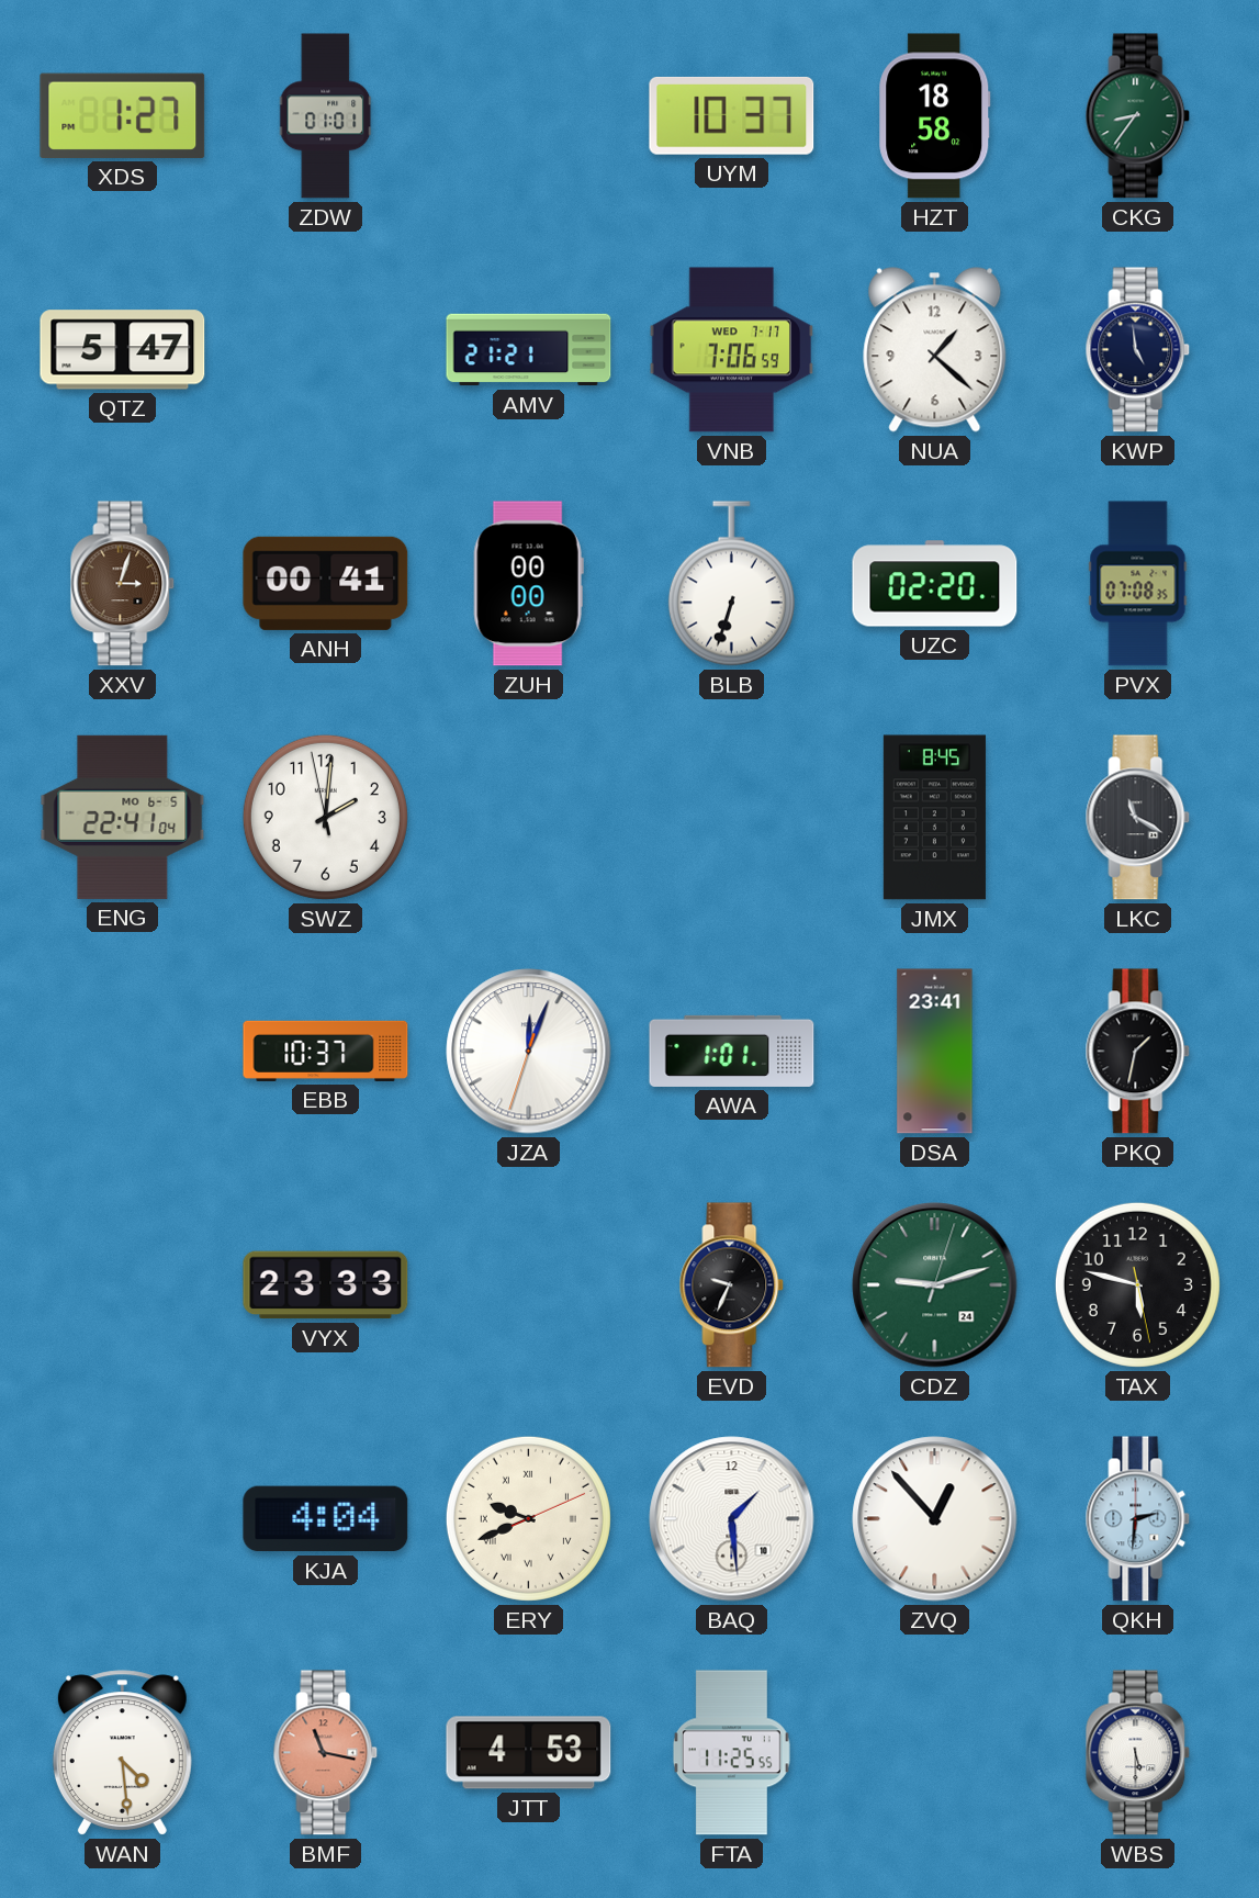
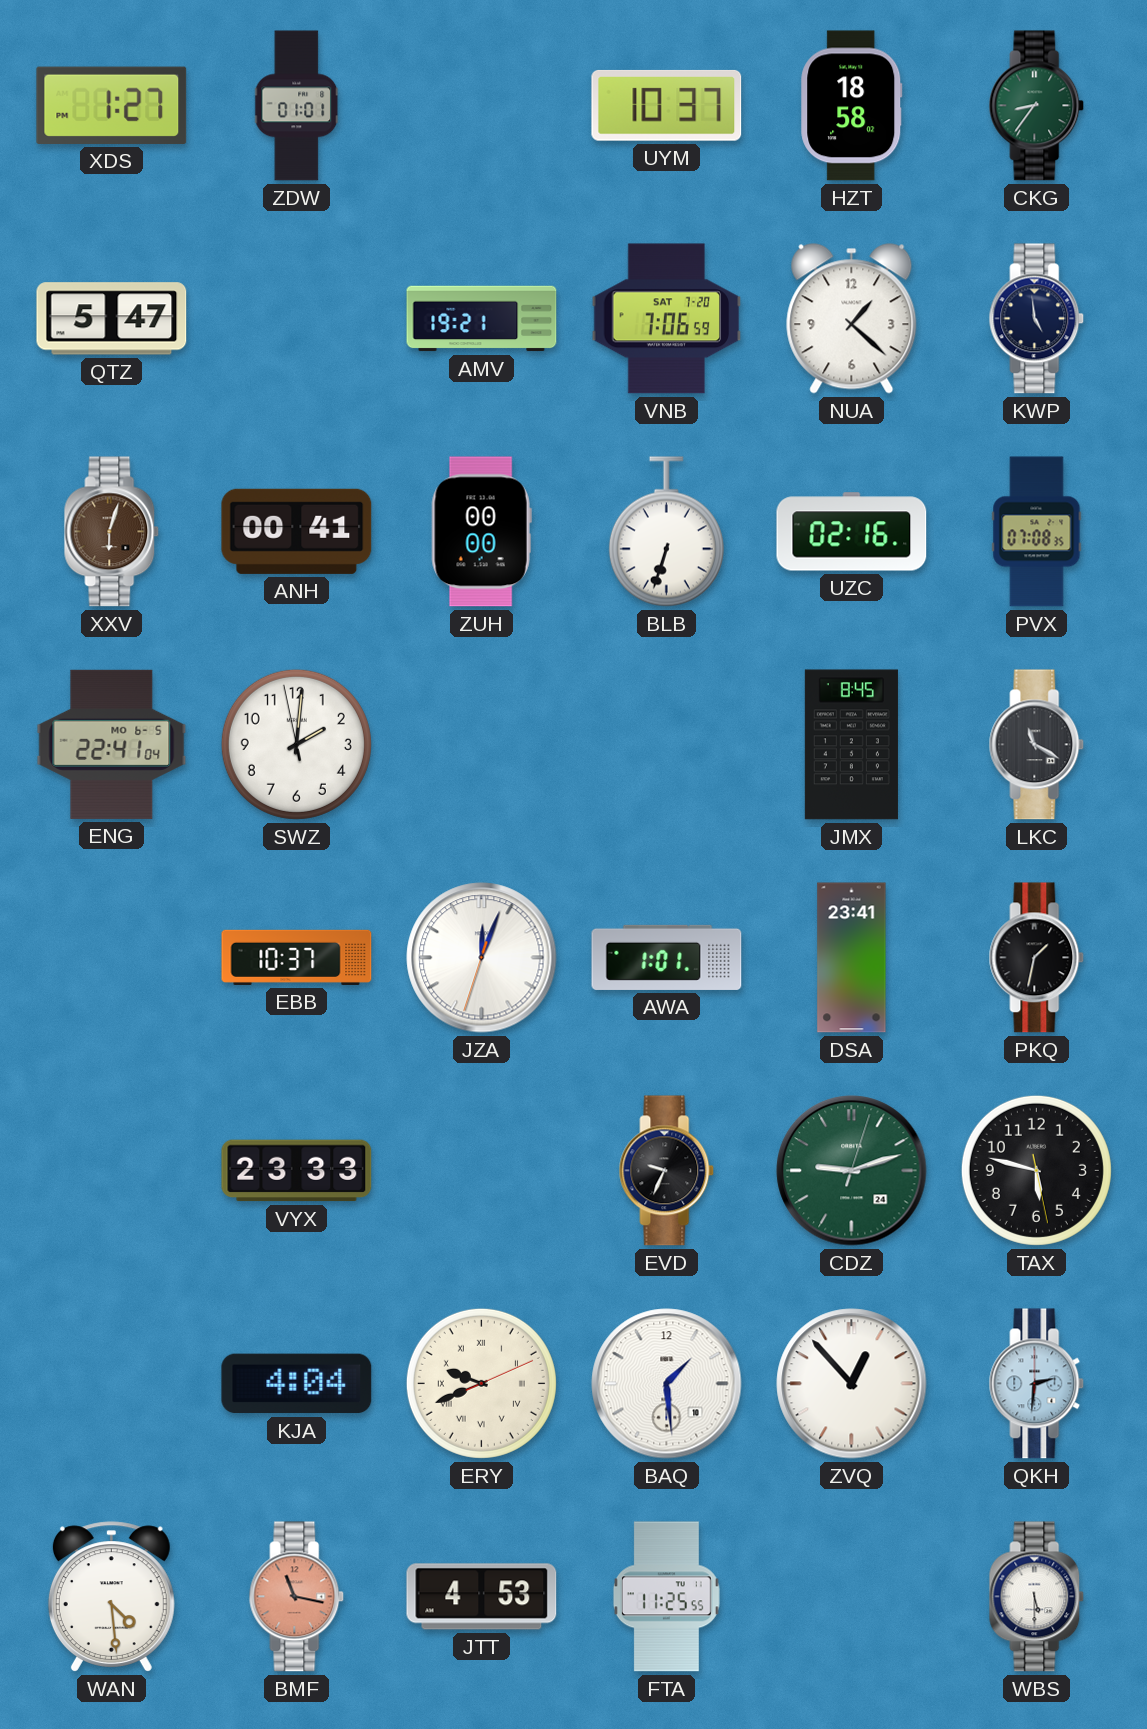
AMV: 21:21 -> 19:21
VNB date: WED 7-17 -> SAT 7-20
XXV: 3:03 -> 6:03
UZC: 02:20 -> 02:16
